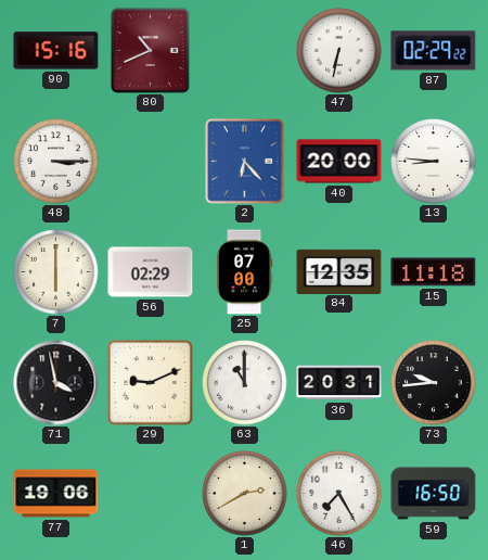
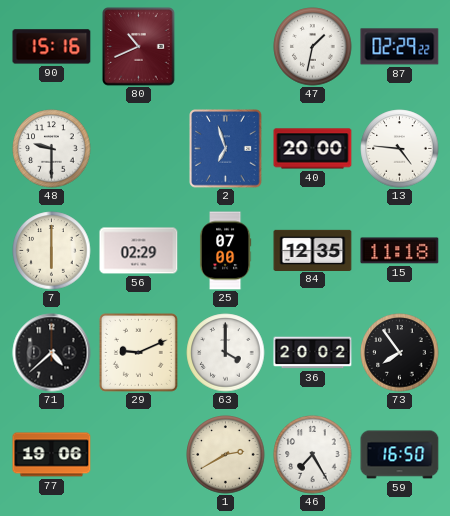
47: 6:32 -> 1:32
48: 3:15 -> 9:30
2: 6:23 -> 6:57
13: 8:46 -> 4:46
71: 3:58 -> 4:38
63: 11:00 -> 4:00
36: 20:31 -> 20:02
73: 9:44 -> 7:54
